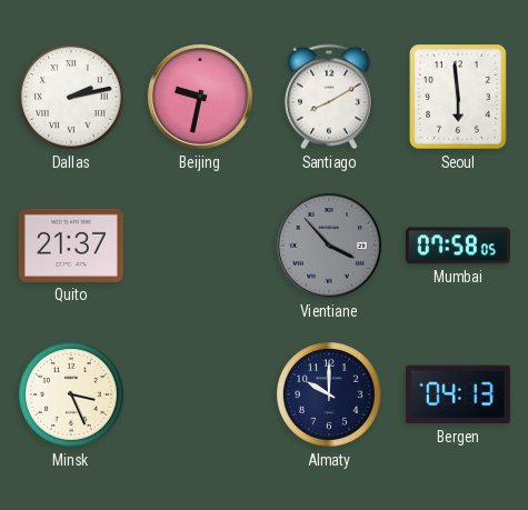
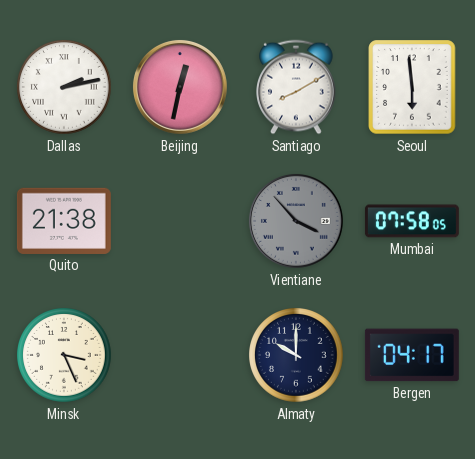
Beijing: 9:32 -> 12:32
Quito: 21:37 -> 21:38
Bergen: 04:13 -> 04:17
